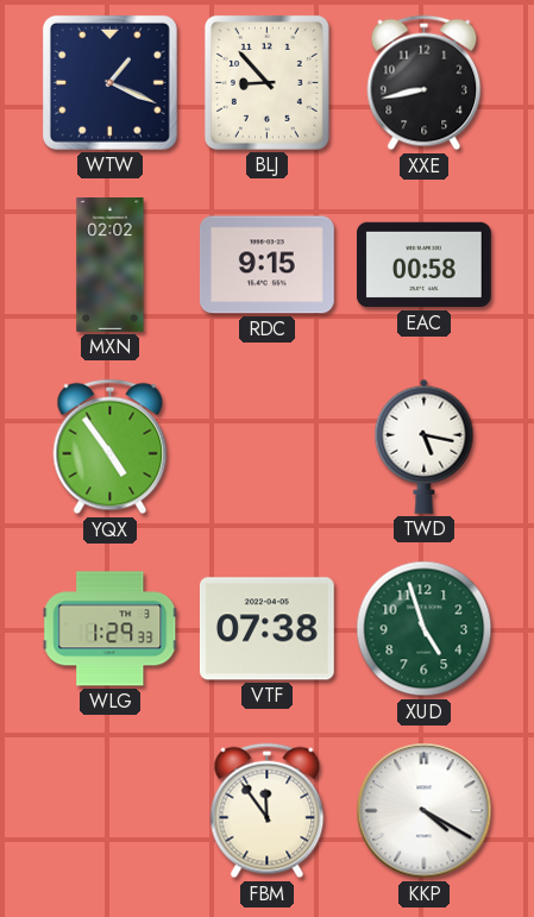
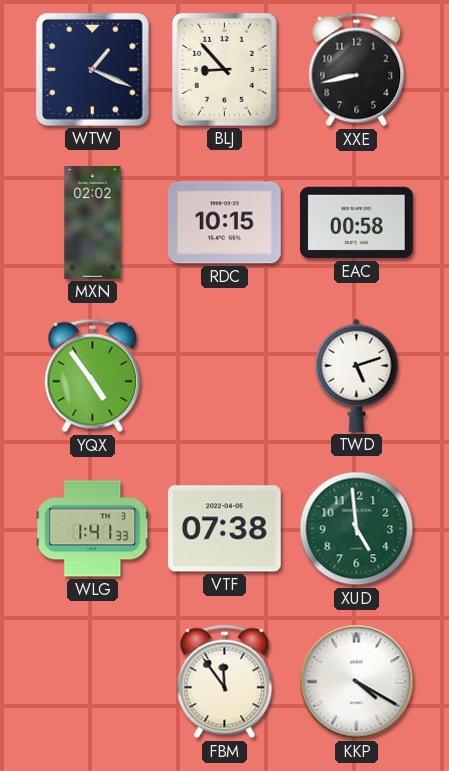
RDC: 9:15 -> 10:15
TWD: 5:17 -> 5:12
WLG: 1:29 -> 1:41
XUD: 4:57 -> 4:59
